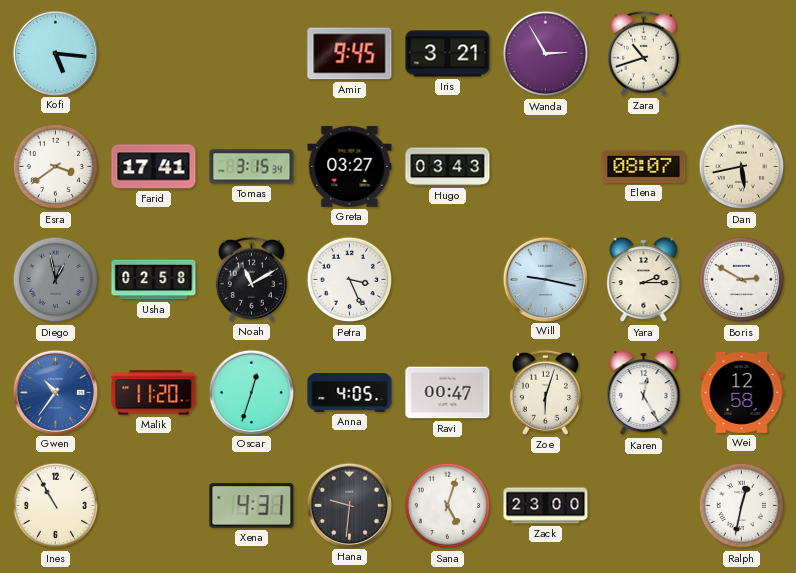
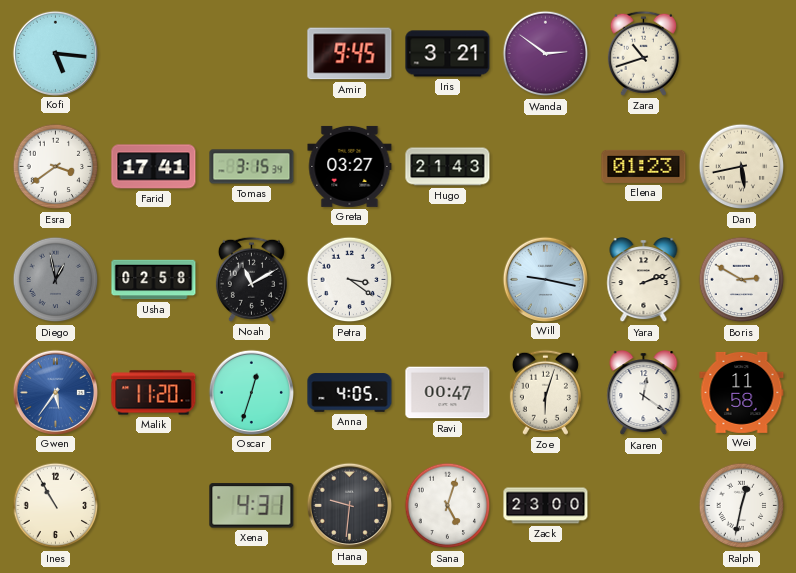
Wanda: 2:55 -> 2:51
Hugo: 03:43 -> 21:43
Elena: 08:07 -> 01:23
Petra: 3:26 -> 3:21
Yara: 2:15 -> 2:12
Gwen: 10:36 -> 5:36
Karen: 12:25 -> 12:21
Wei: 12:58 -> 11:58
